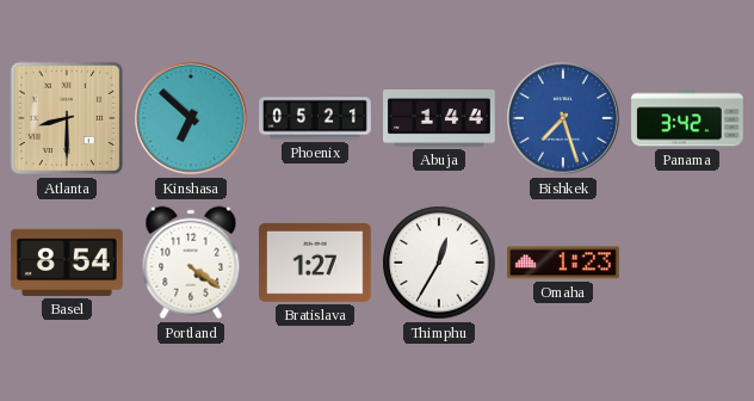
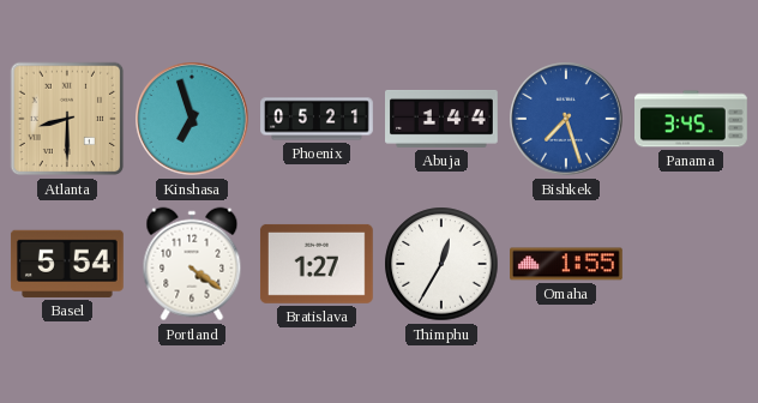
Kinshasa: 6:52 -> 6:57
Panama: 3:42 -> 3:45
Basel: 8:54 -> 5:54
Omaha: 1:23 -> 1:55
